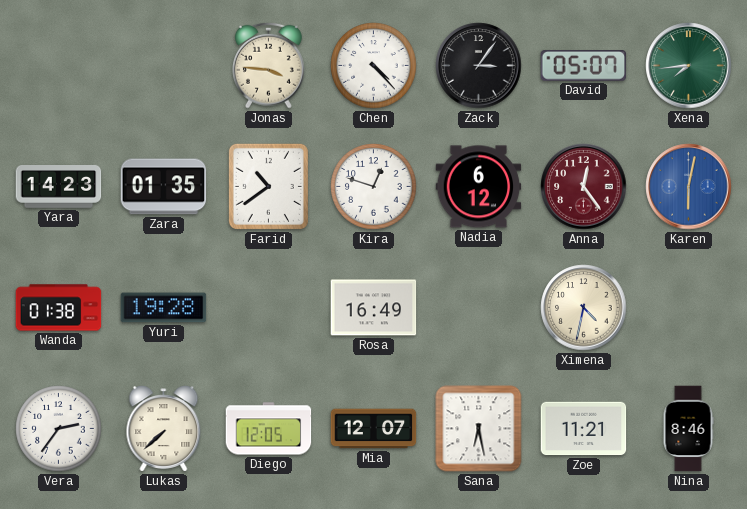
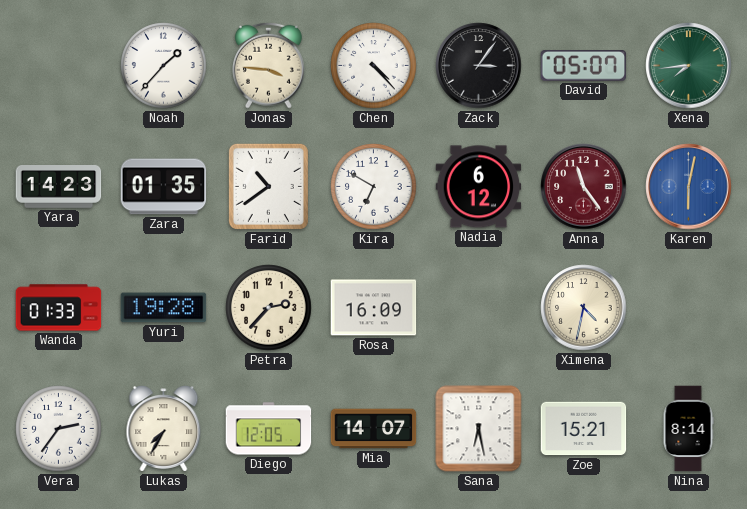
Noah: none -> 1:37
Kira: 12:48 -> 6:50
Anna: 12:24 -> 11:24
Wanda: 01:38 -> 01:33
Petra: none -> 2:37
Rosa: 16:49 -> 16:09
Lukas: 7:38 -> 7:35
Mia: 12:07 -> 14:07
Zoe: 11:21 -> 15:21
Nina: 8:46 -> 8:14
